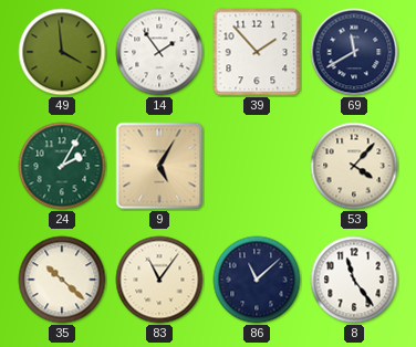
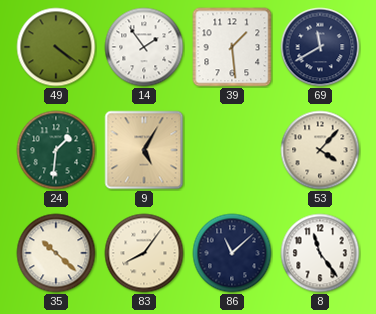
49: 3:59 -> 4:21
39: 1:53 -> 1:29
24: 2:05 -> 1:31
83: 11:06 -> 8:06
